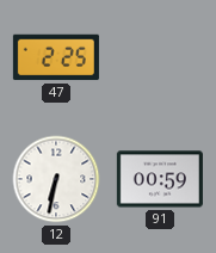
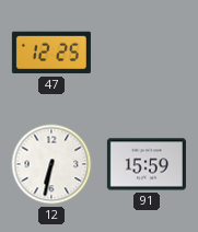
47: 2:25 -> 12:25
91: 00:59 -> 15:59
